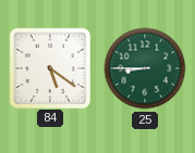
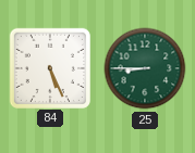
84: 5:21 -> 5:26
